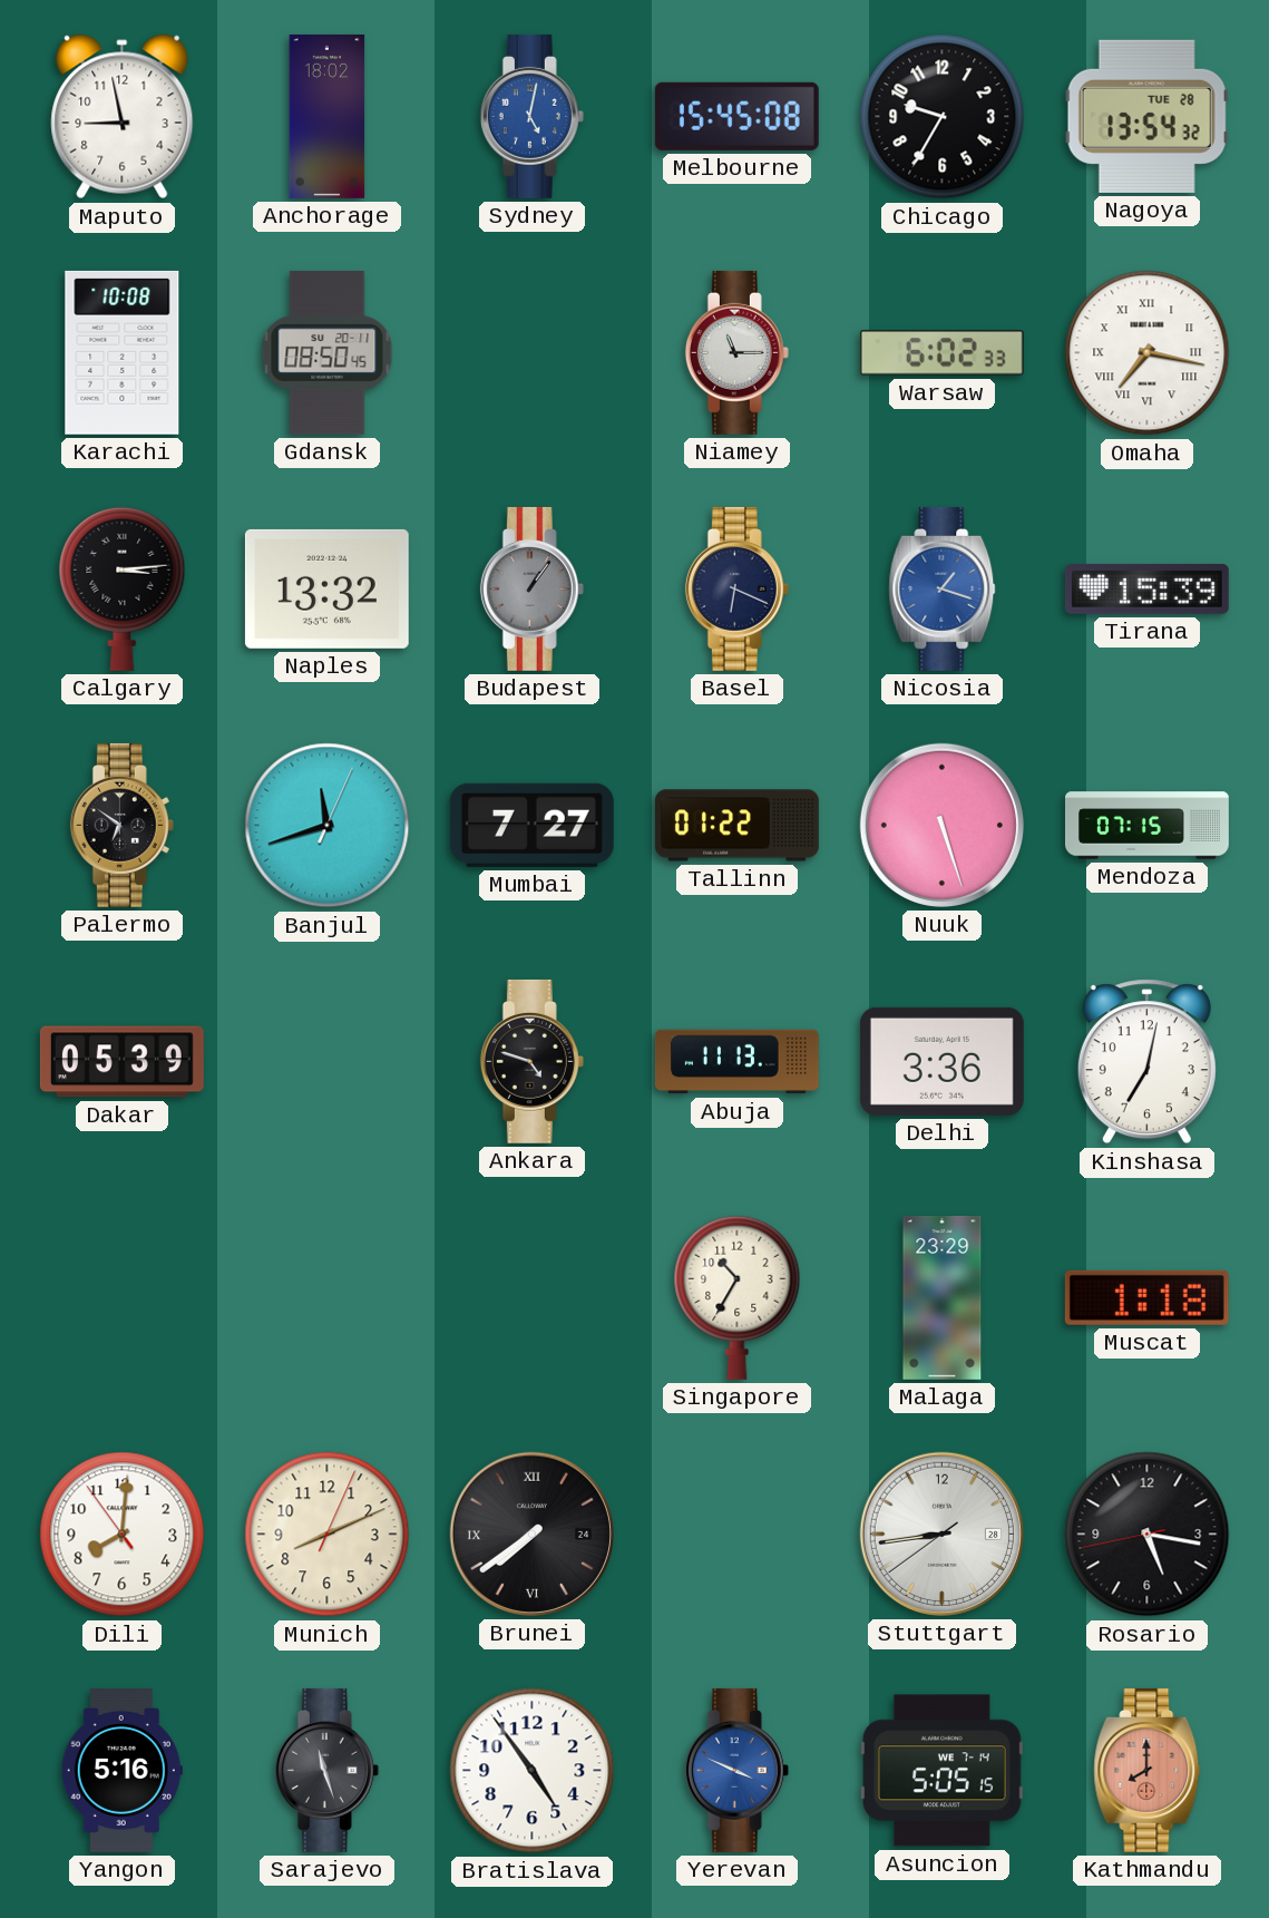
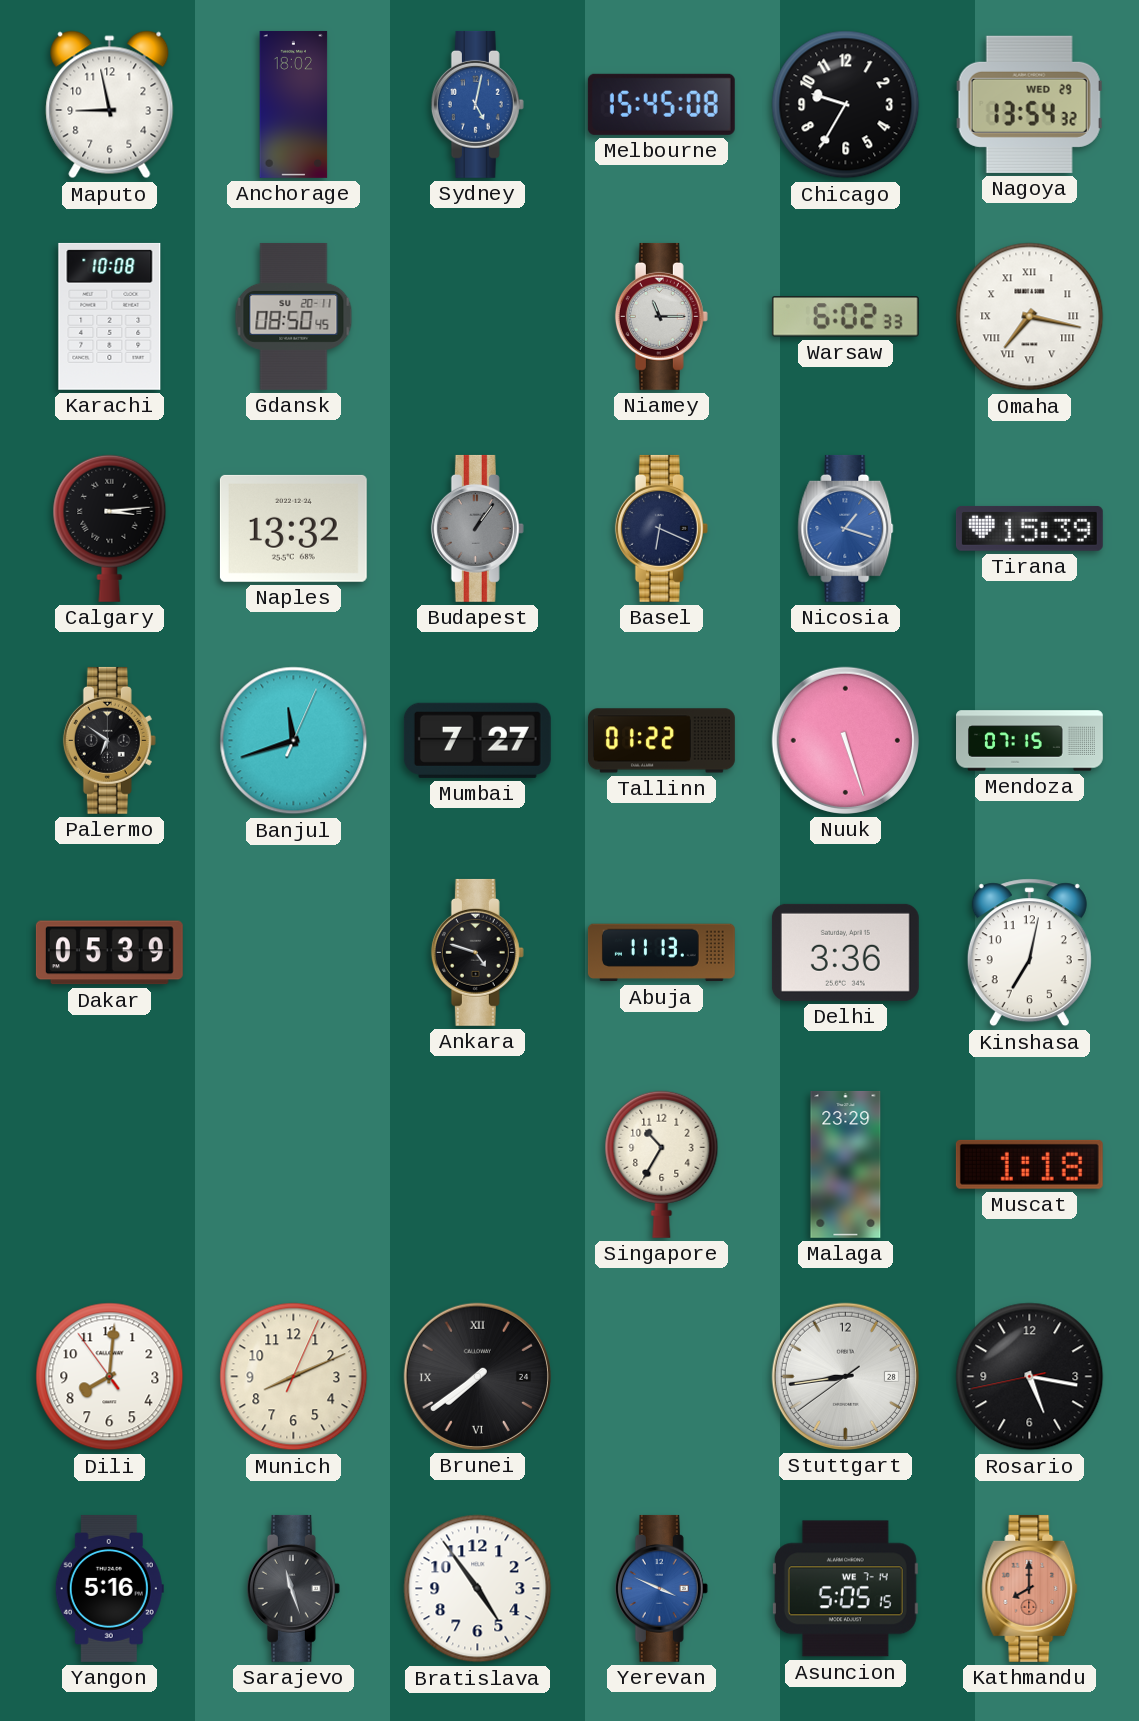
Nagoya date: TUE 28 -> WED 29
